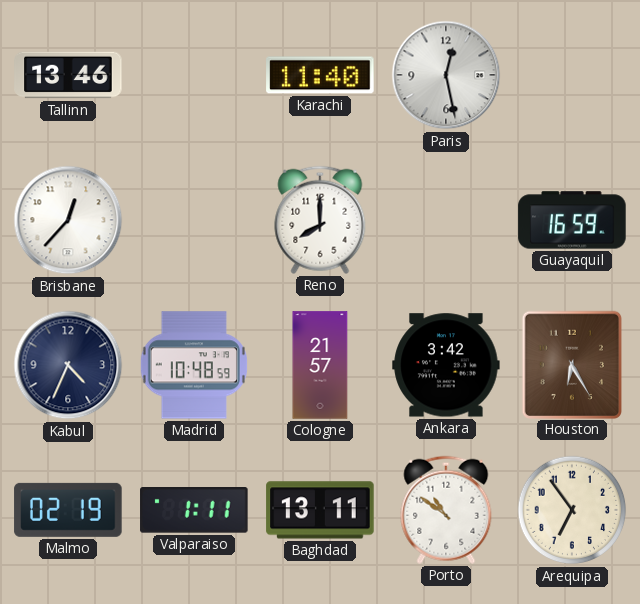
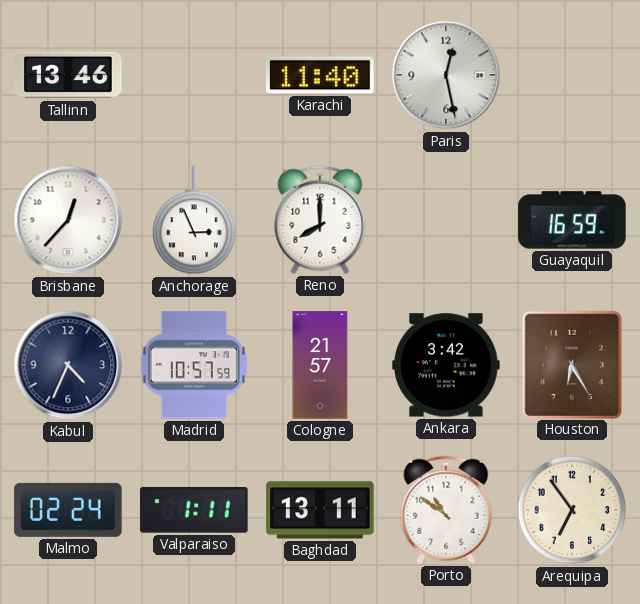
Anchorage: none -> 2:56
Madrid: 10:48 -> 10:57
Malmo: 02:19 -> 02:24
